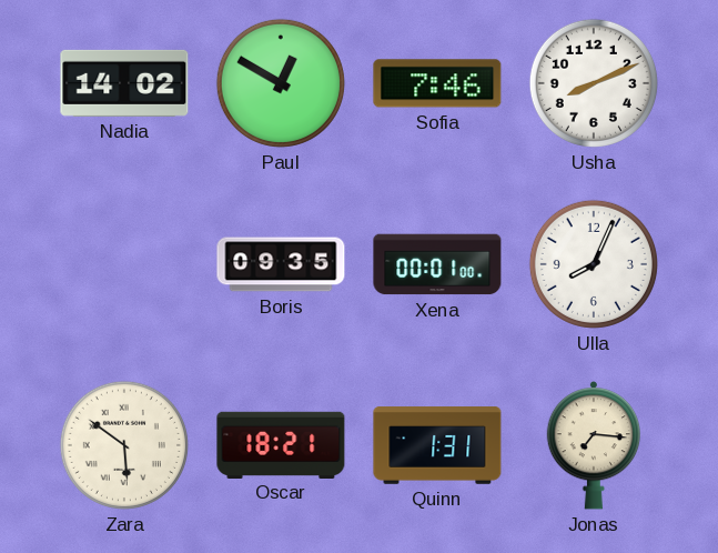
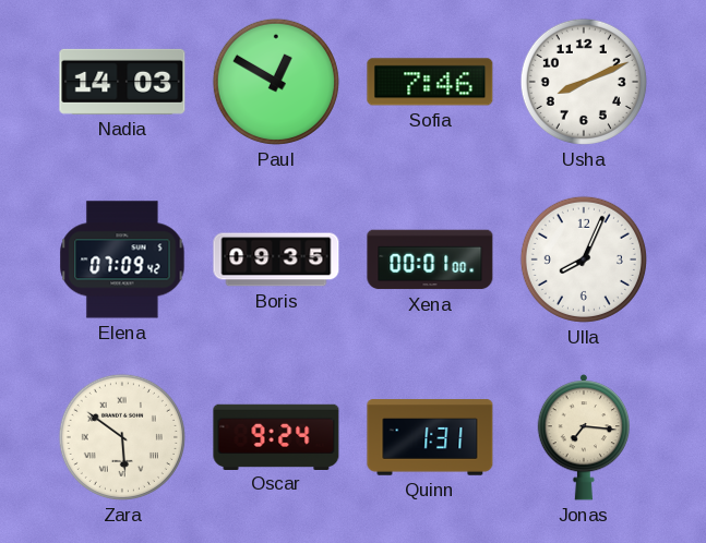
Nadia: 14:02 -> 14:03
Elena: none -> 07:09
Oscar: 18:21 -> 9:24
